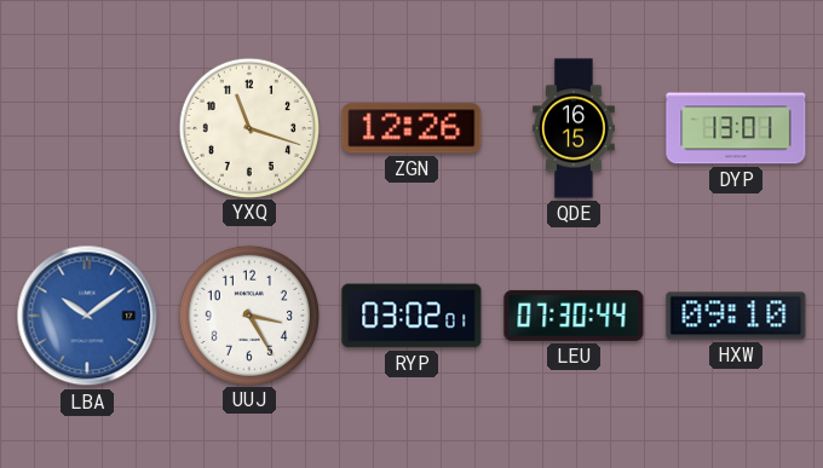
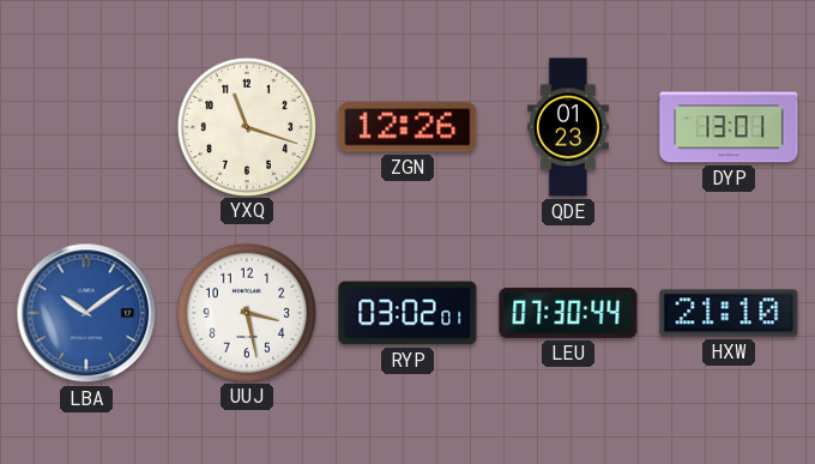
QDE: 16:15 -> 01:23
UUJ: 3:25 -> 3:28
HXW: 09:10 -> 21:10
